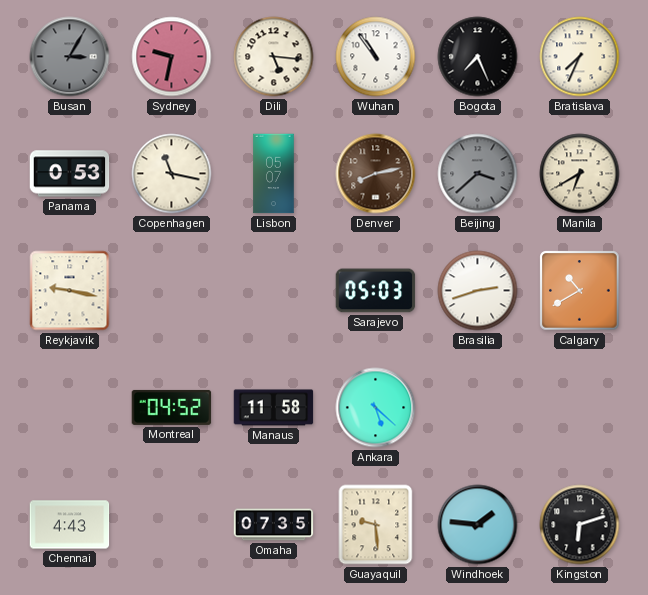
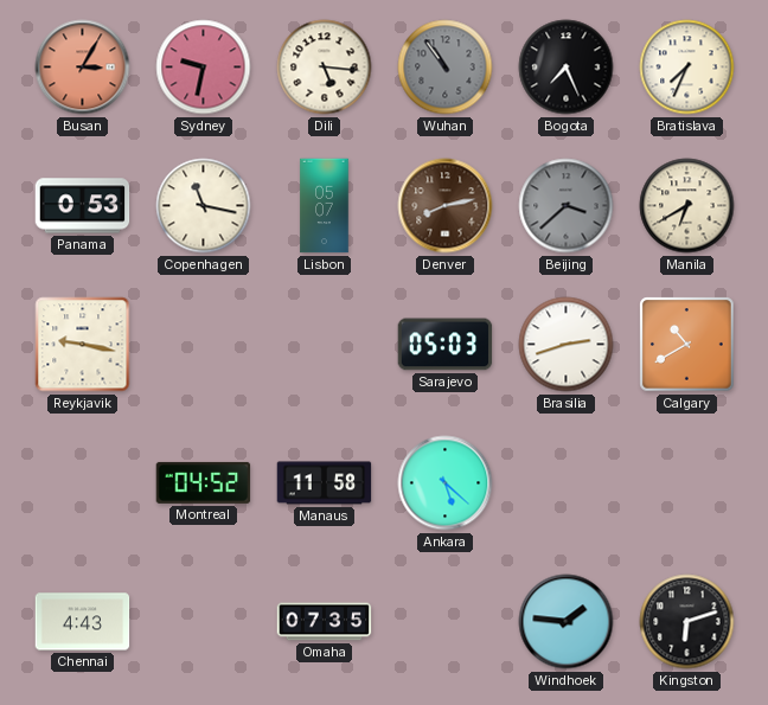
Busan dial: grey -> salmon
Wuhan dial: white -> grey
Guayaquil: 9:29 -> none
